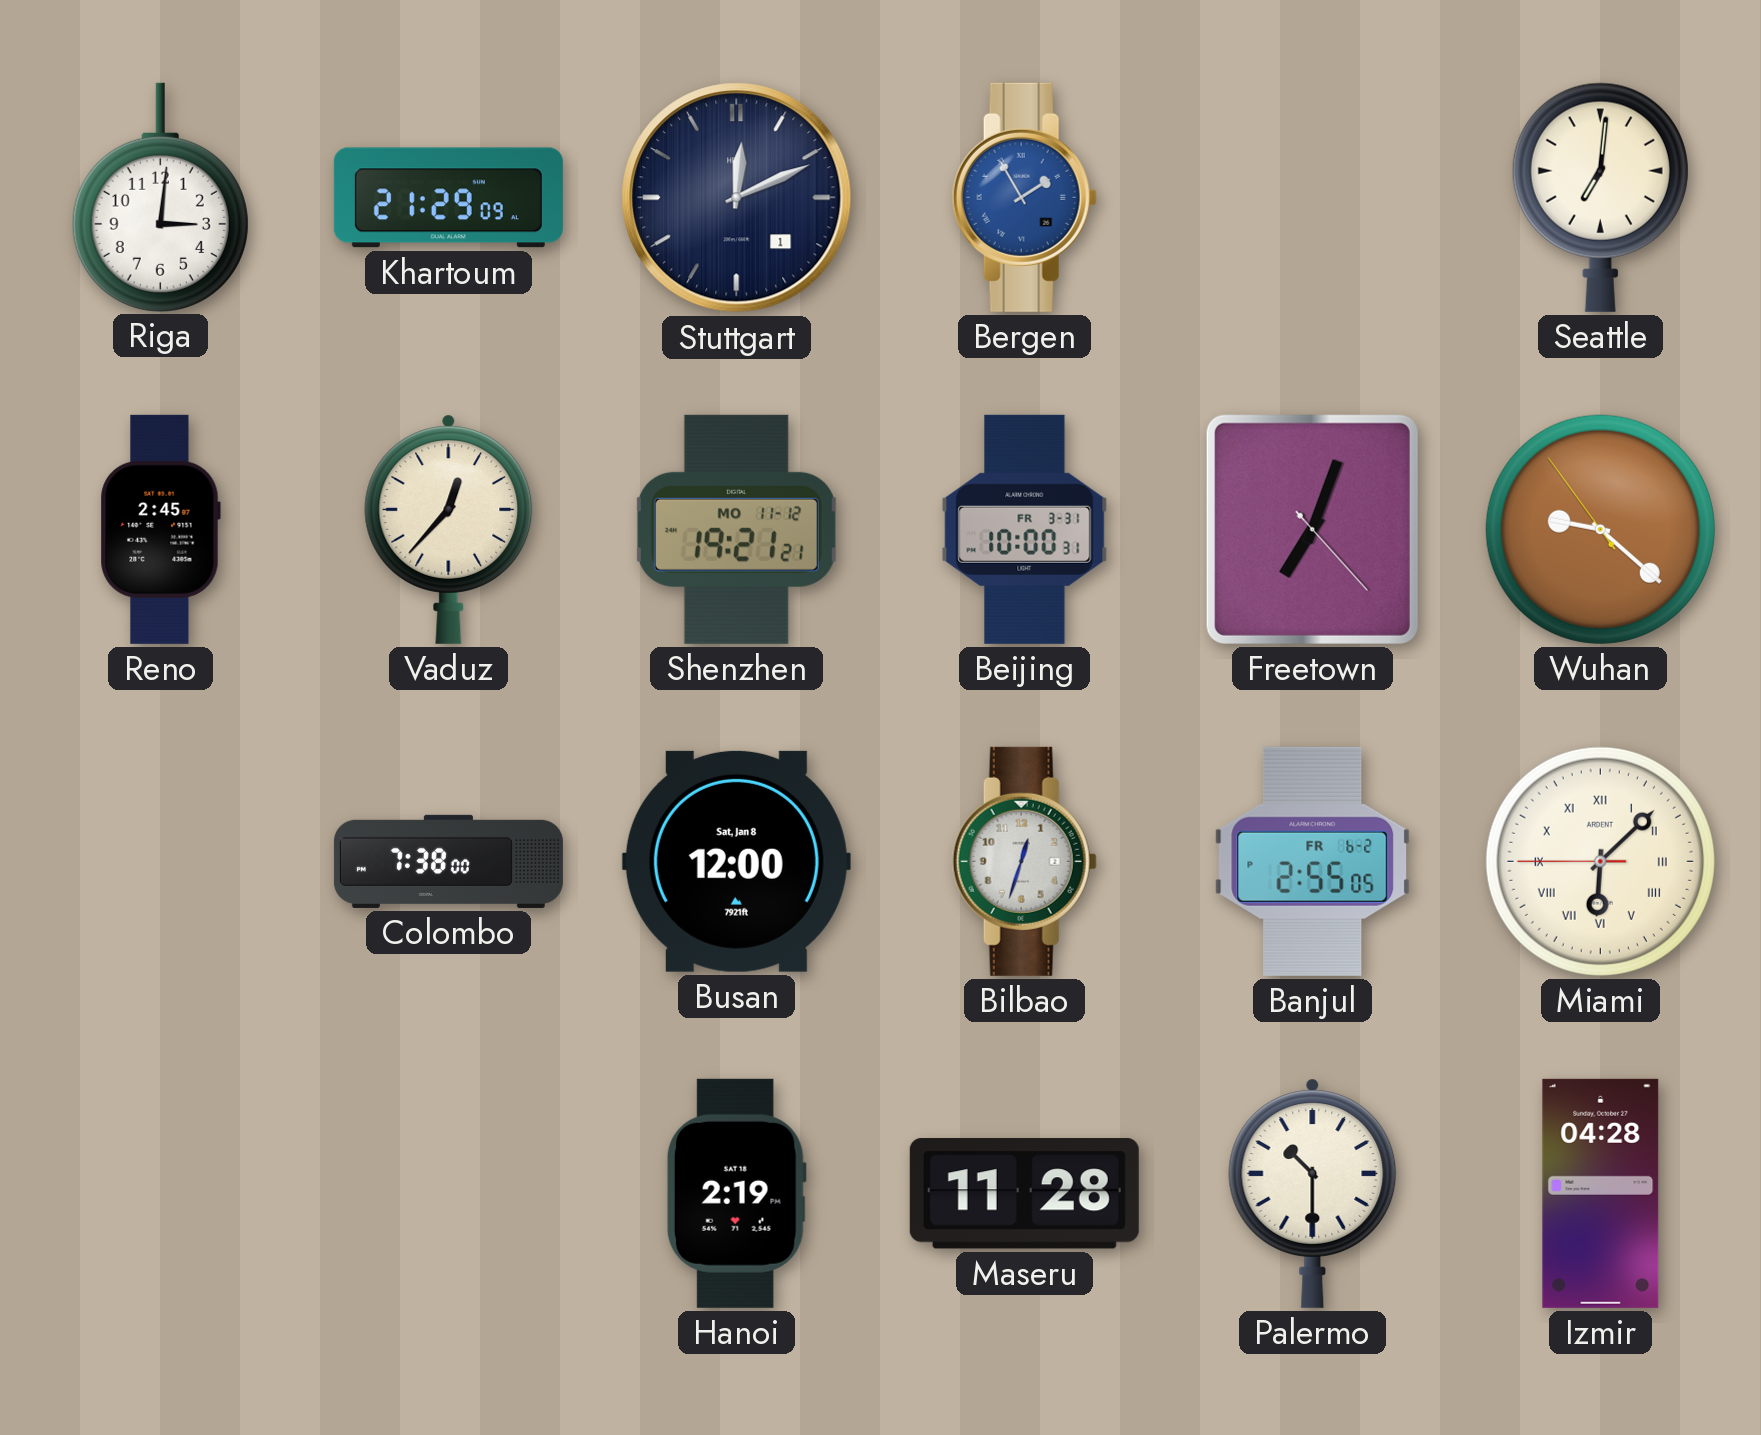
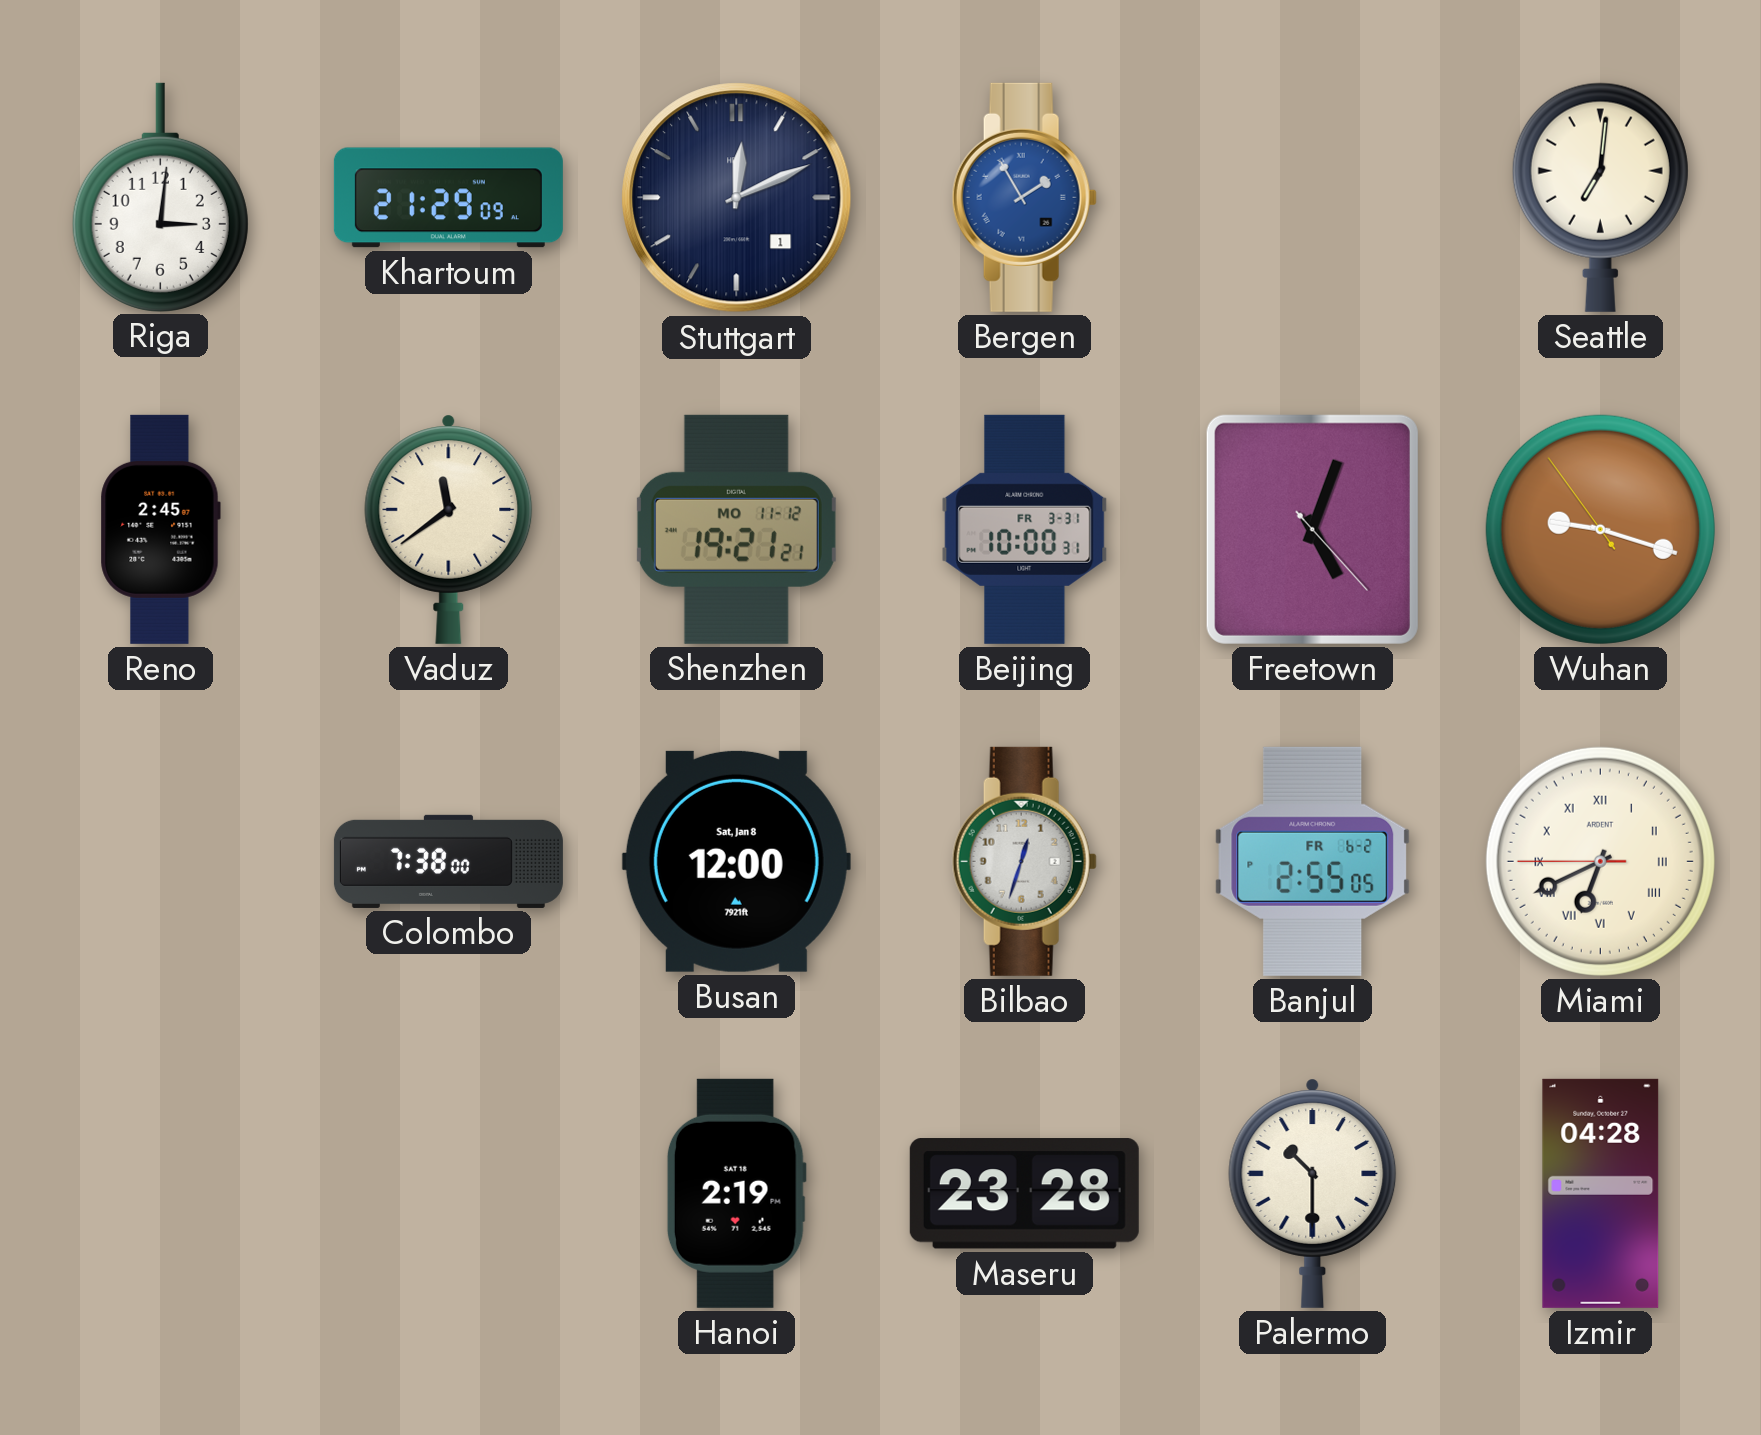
Vaduz: 12:37 -> 11:39
Freetown: 7:03 -> 5:03
Wuhan: 9:21 -> 9:17
Miami: 6:07 -> 6:40
Maseru: 11:28 -> 23:28
